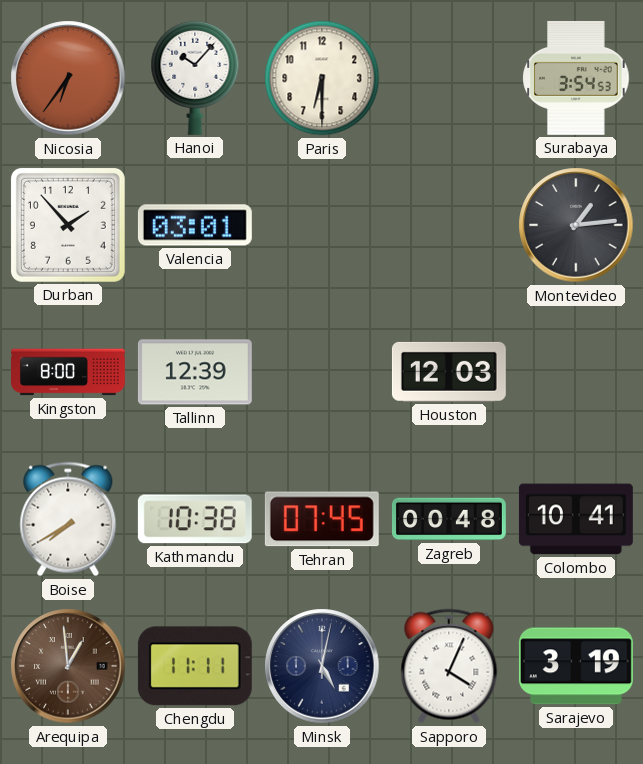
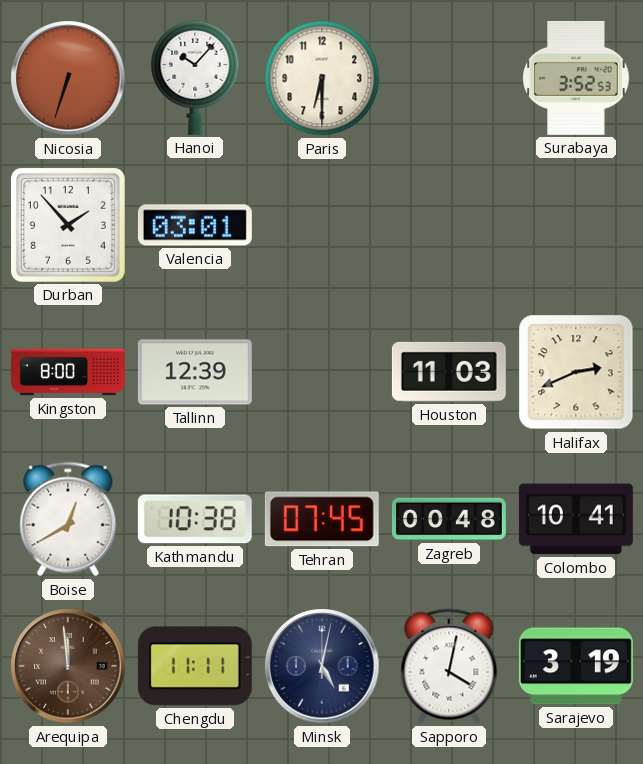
Nicosia: 6:36 -> 6:33
Surabaya: 3:54 -> 3:52
Montevideo: 1:14 -> none
Houston: 12:03 -> 11:03
Halifax: none -> 2:41
Boise: 7:40 -> 12:40
Arequipa: 12:59 -> 11:59
Sapporo: 4:04 -> 4:02
